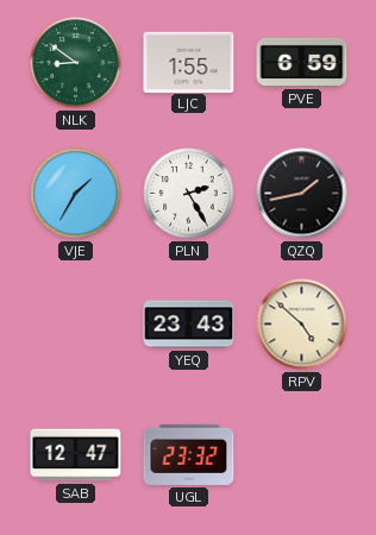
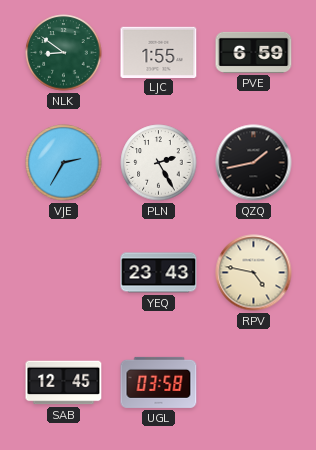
VJE: 1:35 -> 2:35
RPV: 4:52 -> 4:47
SAB: 12:47 -> 12:45
UGL: 23:32 -> 03:58
